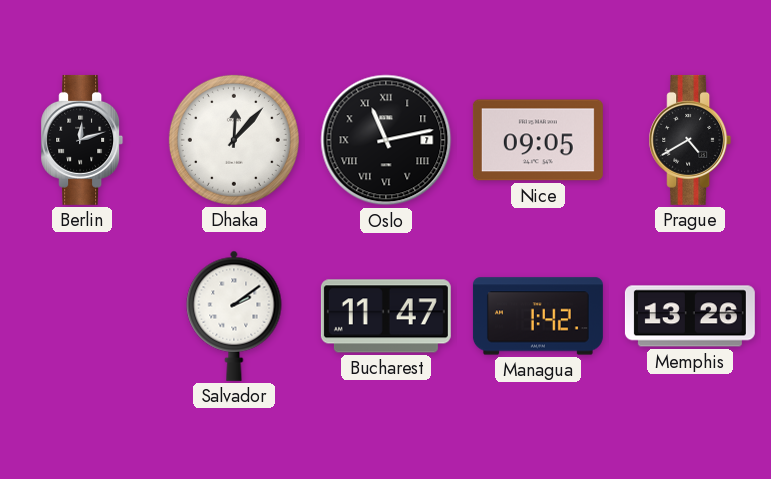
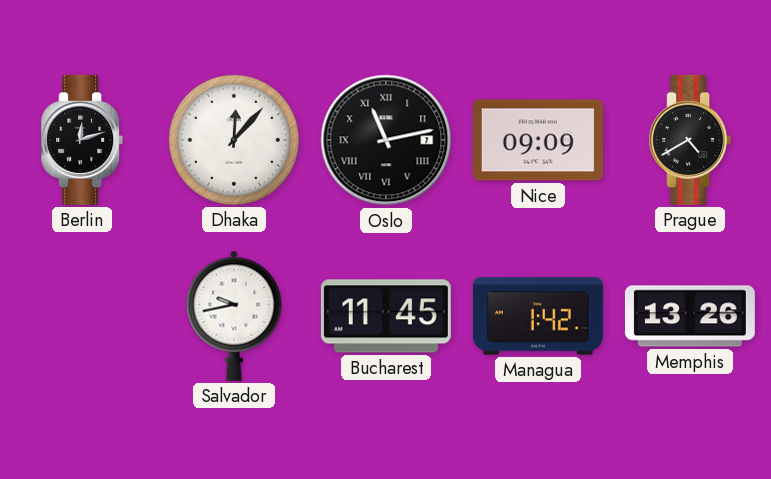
Nice: 09:05 -> 09:09
Salvador: 2:09 -> 9:43
Bucharest: 11:47 -> 11:45
